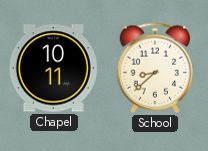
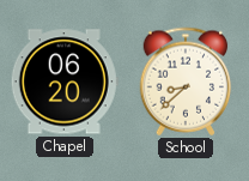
Chapel: 10:11 -> 06:20
